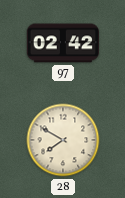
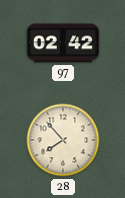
28: 7:50 -> 7:53
